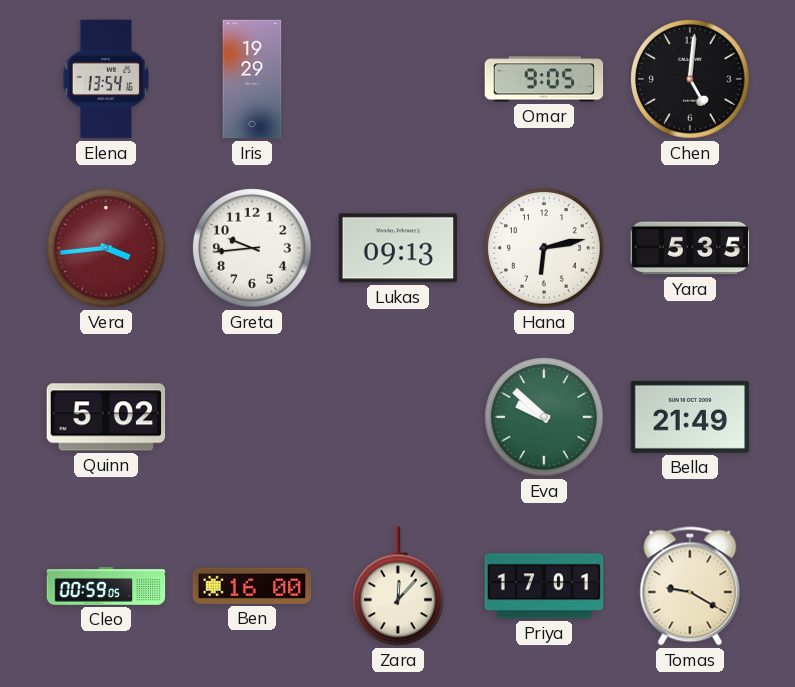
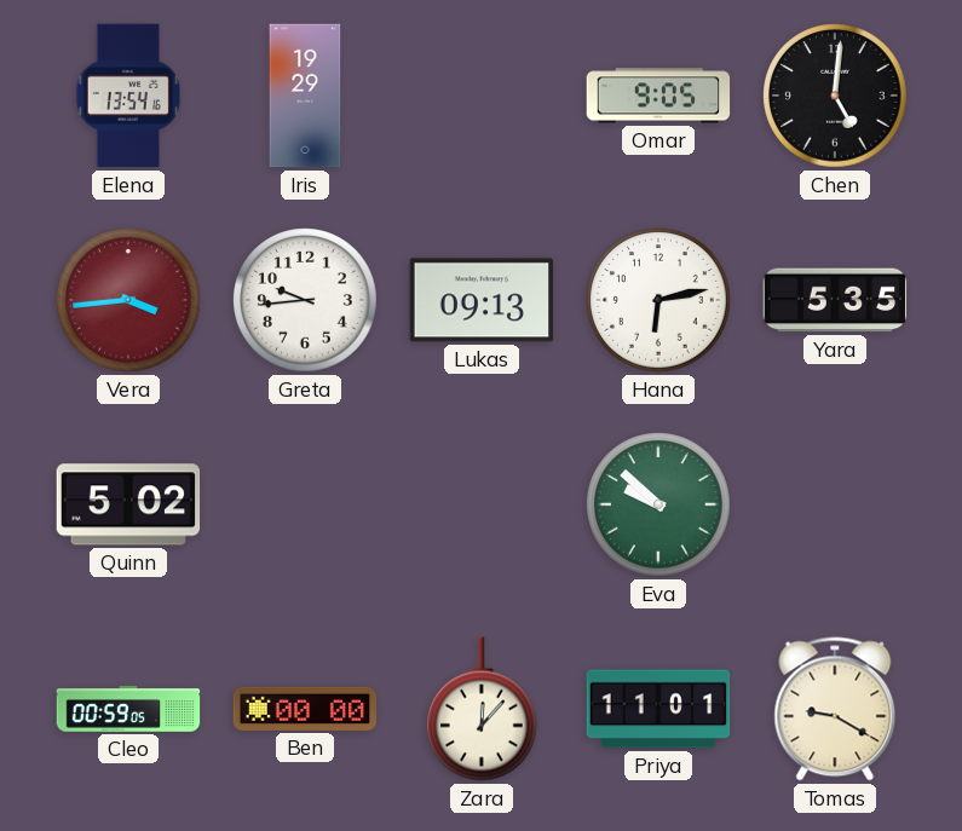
Bella: 21:49 -> none
Ben: 16:00 -> 00:00
Priya: 17:01 -> 11:01
